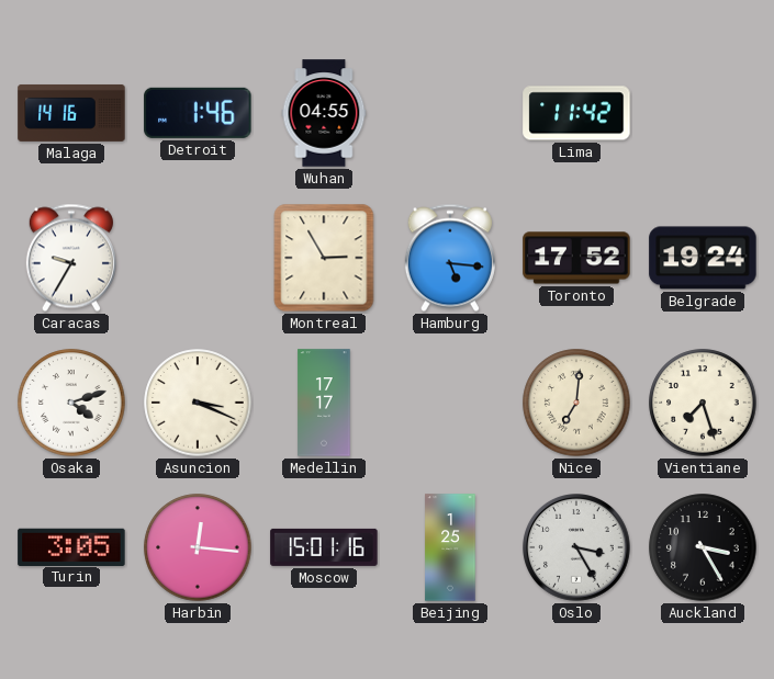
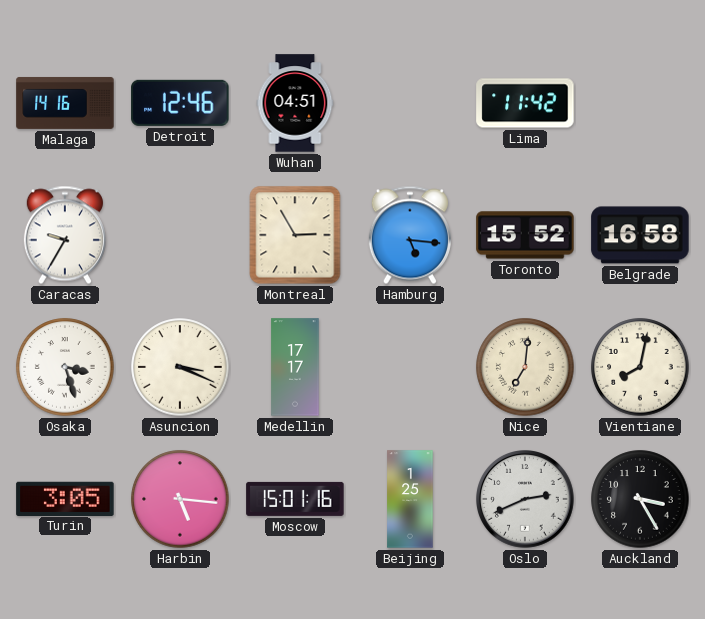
Detroit: 1:46 -> 12:46
Wuhan: 04:55 -> 04:51
Toronto: 17:52 -> 15:52
Belgrade: 19:24 -> 16:58
Osaka: 4:12 -> 3:27
Vientiane: 7:27 -> 8:02
Harbin: 12:16 -> 5:16
Oslo: 3:25 -> 2:41
